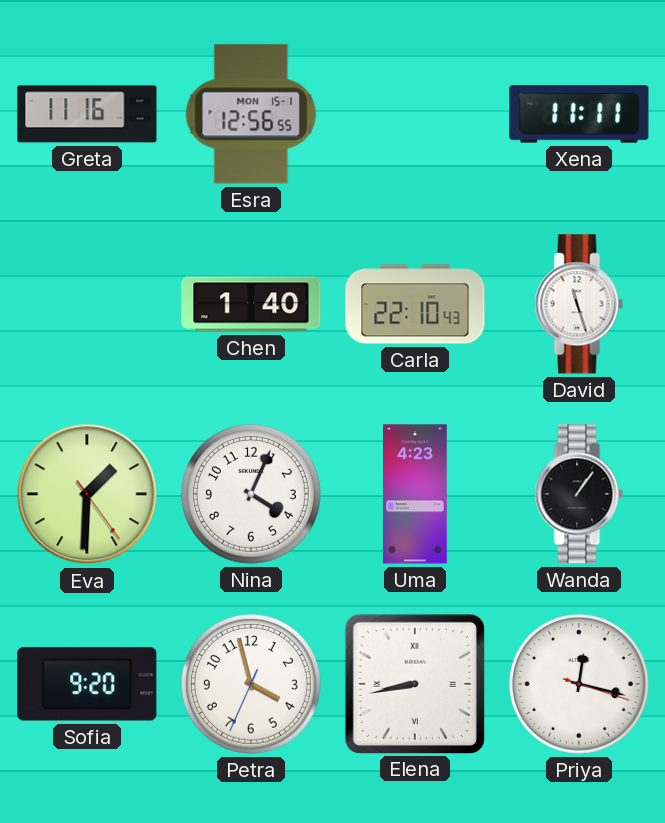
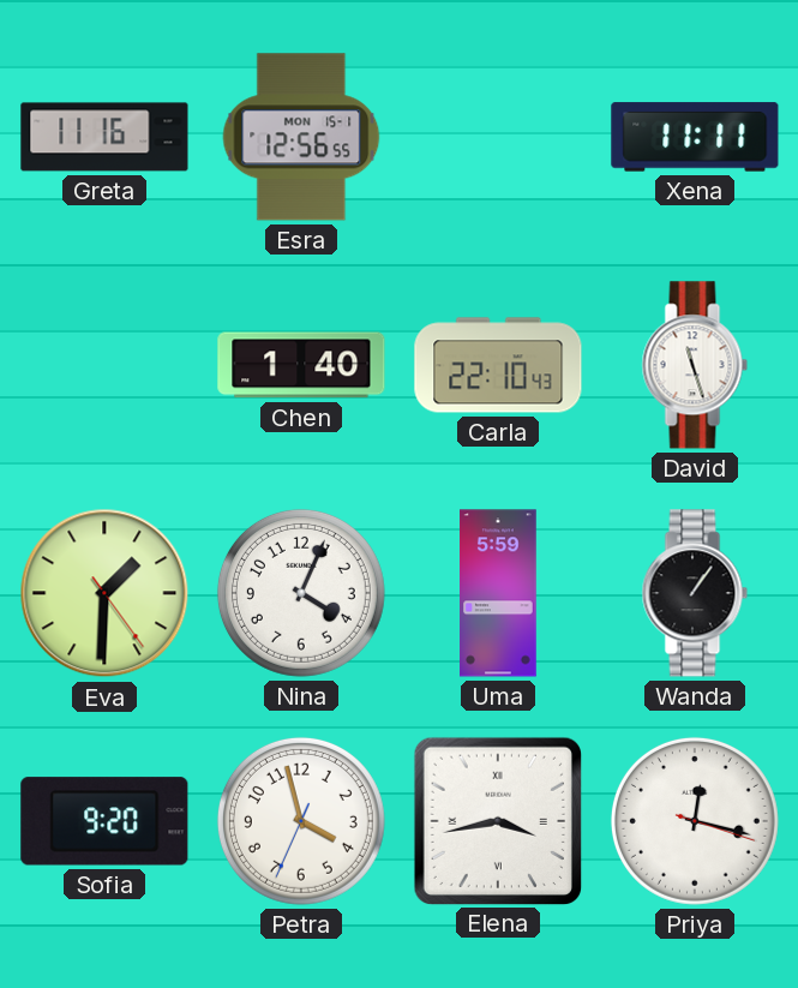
Uma: 4:23 -> 5:59
Elena: 8:43 -> 3:43
